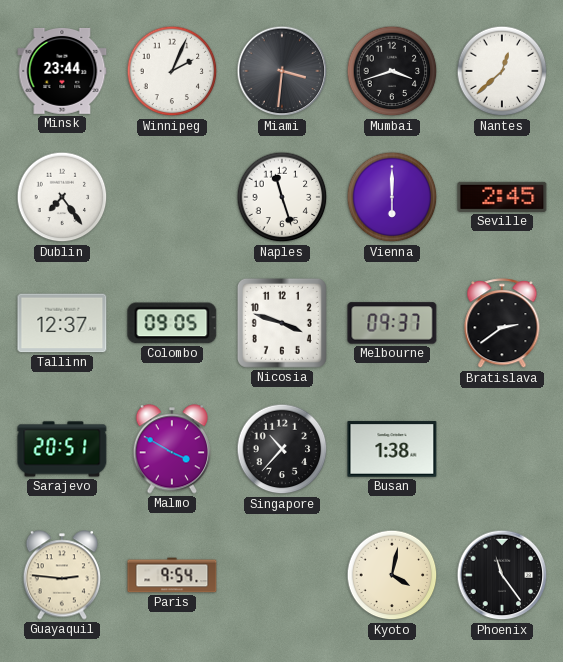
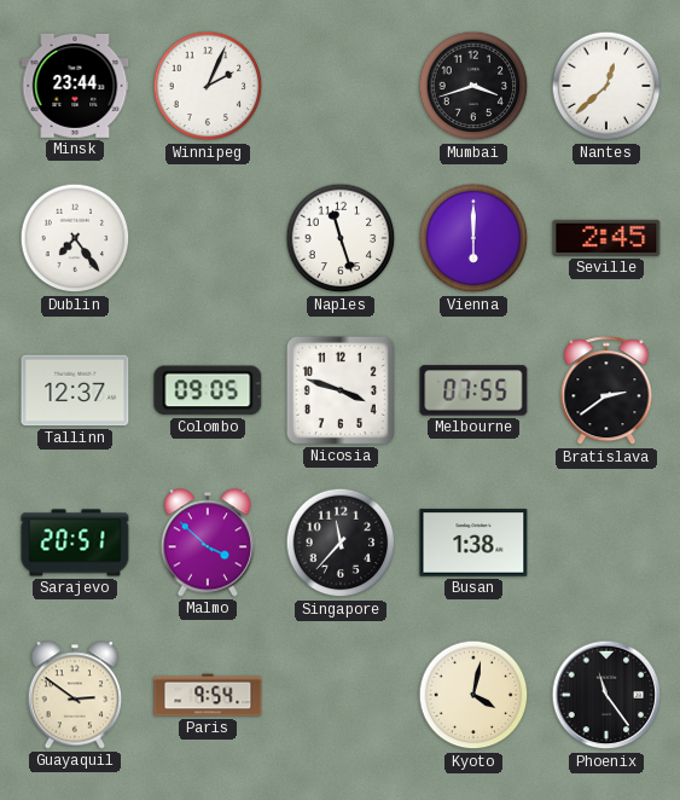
Miami: 3:31 -> none
Melbourne: 09:37 -> 07:55
Malmo: 3:50 -> 3:52
Singapore: 10:37 -> 11:37
Guayaquil: 2:46 -> 2:51
